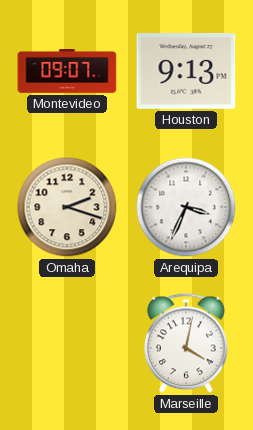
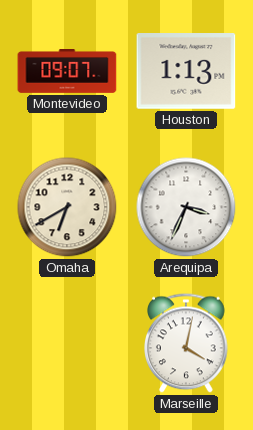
Houston: 9:13 -> 1:13
Omaha: 2:18 -> 6:40
